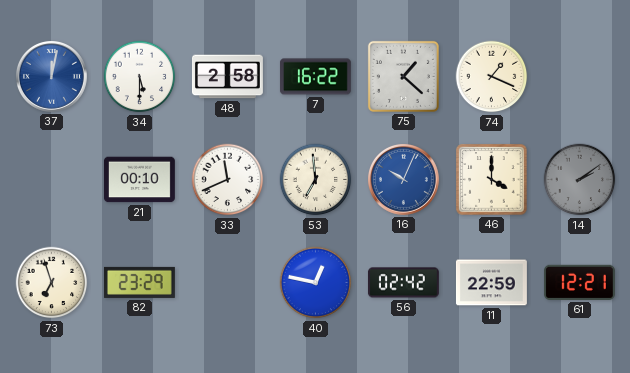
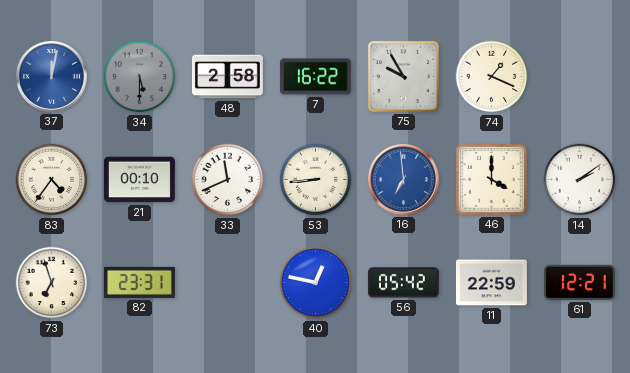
34 dial: white -> grey
75: 1:22 -> 9:55
83: none -> 4:36
53: 6:59 -> 8:44
16: 10:04 -> 6:59
14 dial: grey -> white
82: 23:29 -> 23:31
56: 02:42 -> 05:42
